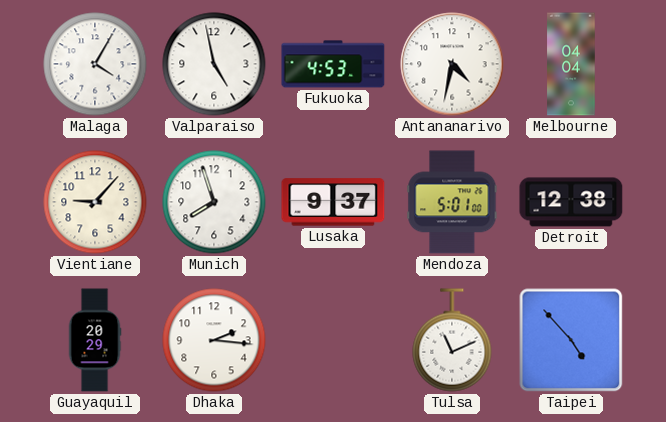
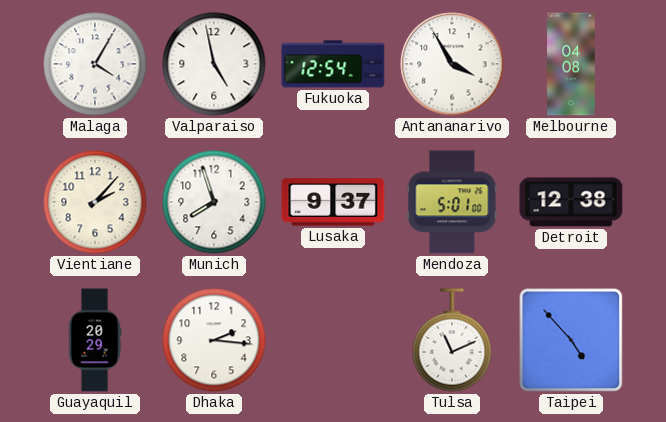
Fukuoka: 4:53 -> 12:54
Antananarivo: 4:32 -> 3:55
Melbourne: 04:04 -> 04:08
Vientiane: 9:07 -> 2:07
